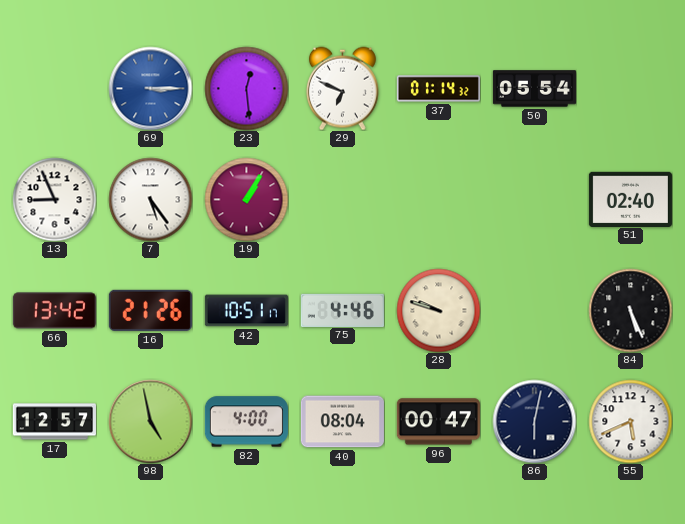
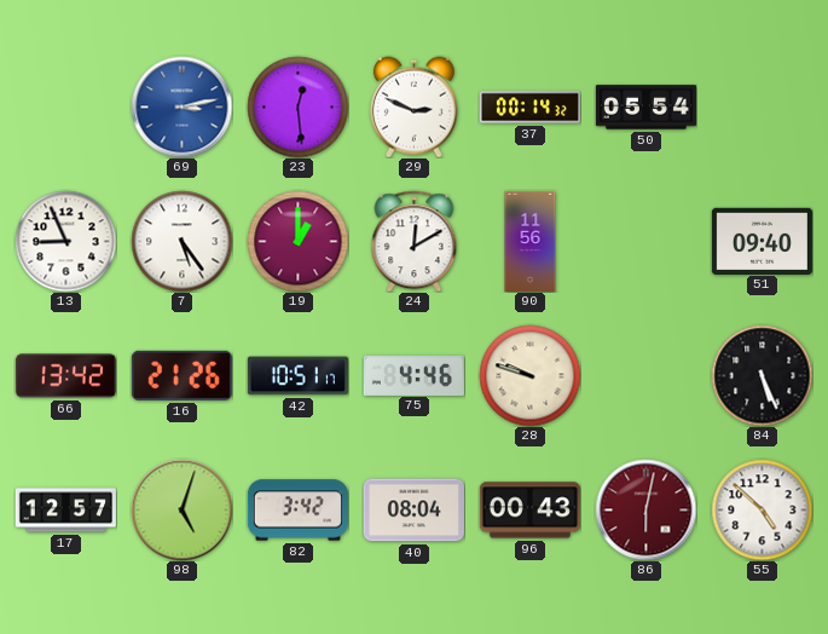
69: 3:15 -> 3:13
29: 6:49 -> 2:49
37: 01:14 -> 00:14
19: 1:05 -> 1:00
24: none -> 12:10
90: none -> 11:56
51: 02:40 -> 09:40
98: 4:58 -> 5:03
82: 4:00 -> 3:42
96: 00:47 -> 00:43
86 dial: navy -> burgundy
55: 5:41 -> 4:52
